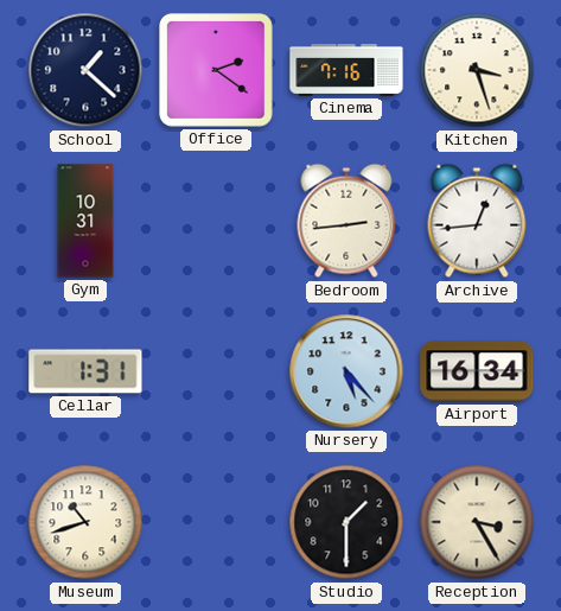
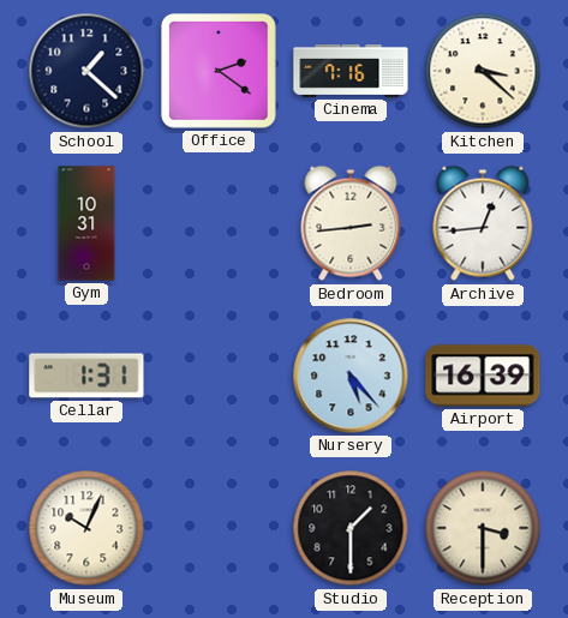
Kitchen: 3:27 -> 3:22
Airport: 16:34 -> 16:39
Museum: 10:42 -> 10:04
Reception: 3:25 -> 3:30
